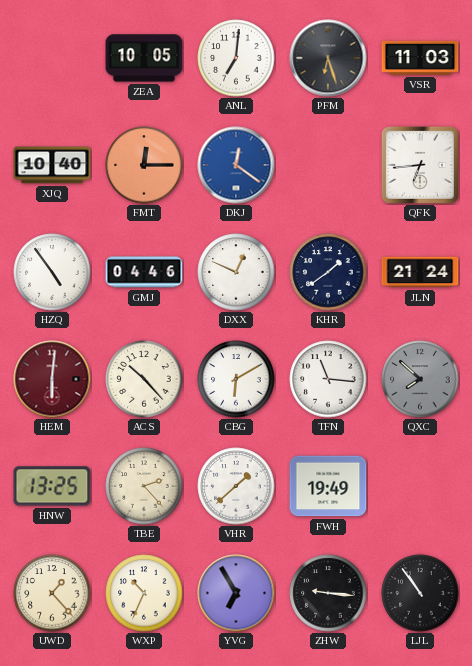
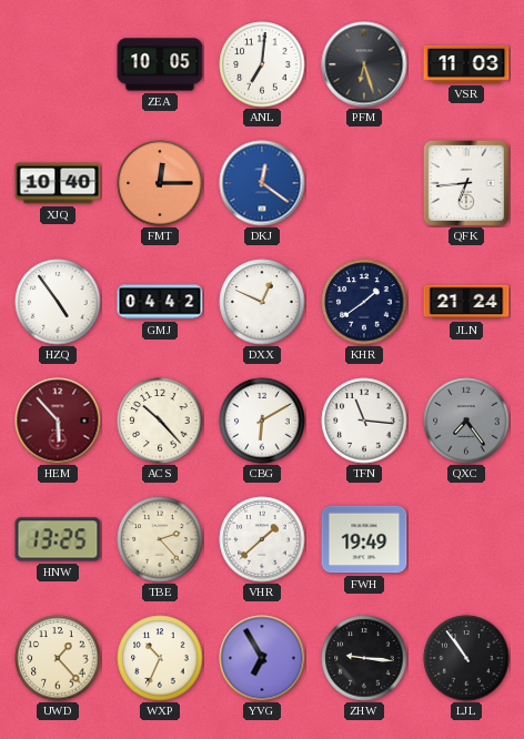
GMJ: 04:46 -> 04:42
HEM: 6:01 -> 5:53
QXC: 7:52 -> 7:24
